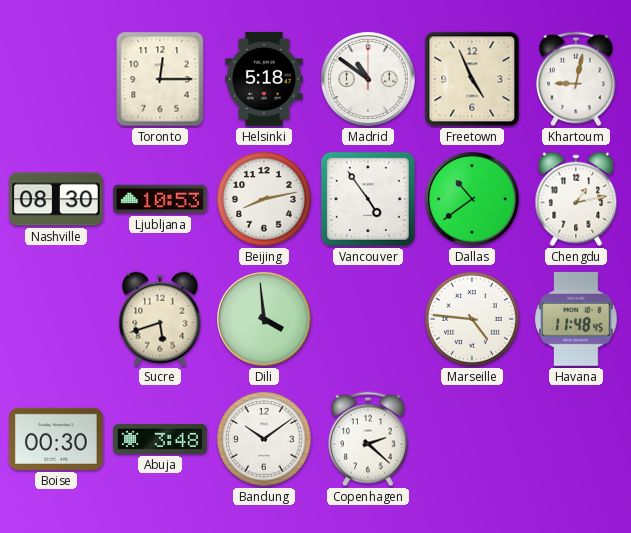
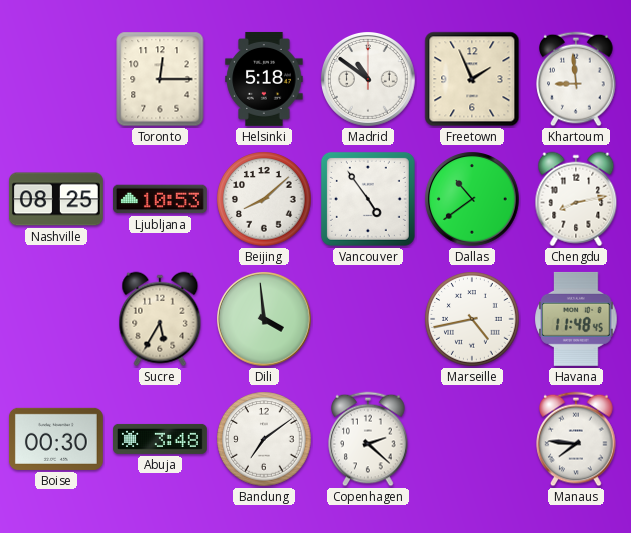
Freetown: 4:56 -> 1:56
Khartoum: 9:02 -> 8:59
Nashville: 08:30 -> 08:25
Beijing: 8:13 -> 8:08
Chengdu: 1:13 -> 8:13
Sucre: 5:42 -> 5:35
Marseille: 4:46 -> 4:43
Bandung: 10:09 -> 7:09
Manaus: none -> 7:46
